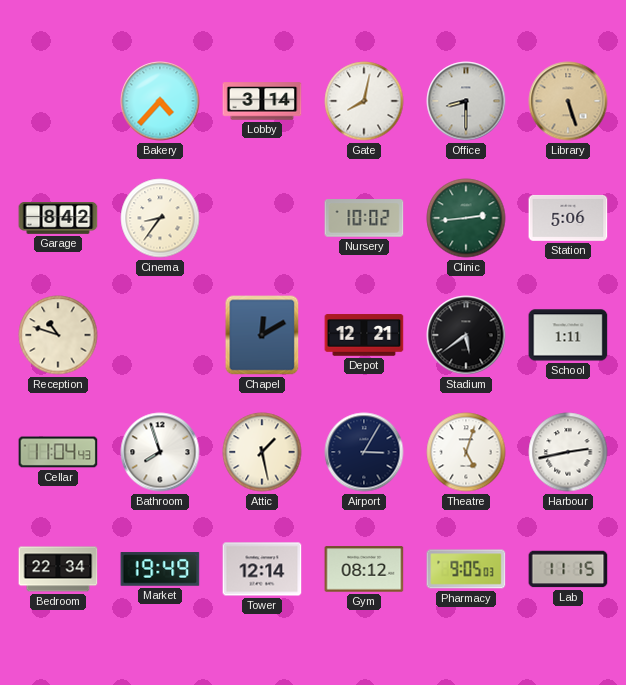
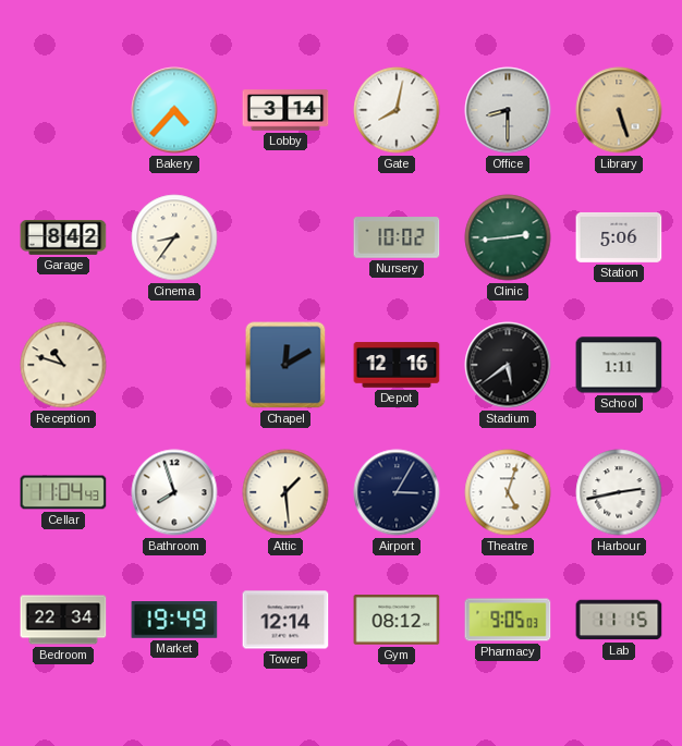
Depot: 12:21 -> 12:16
Attic: 1:28 -> 1:29
